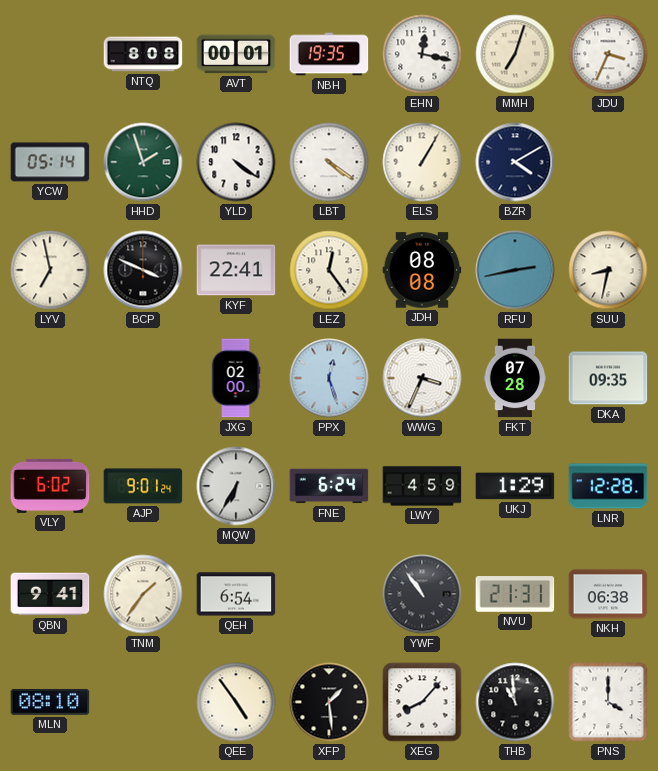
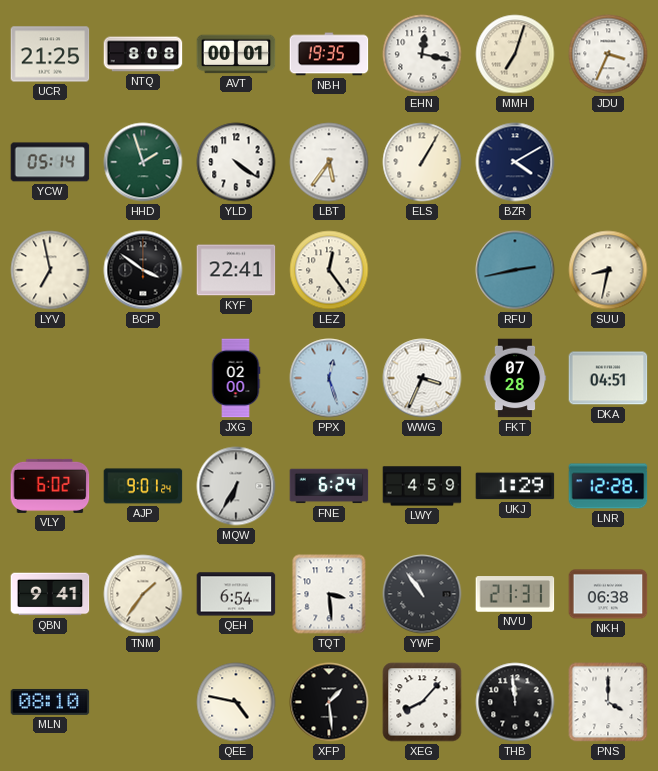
UCR: none -> 21:25
LBT: 4:21 -> 5:36
BCP: 3:49 -> 3:51
JDH: 08:08 -> none
DKA: 09:35 -> 04:51
TQT: none -> 3:29
QEE: 4:54 -> 4:47
THB: 10:59 -> 11:59
